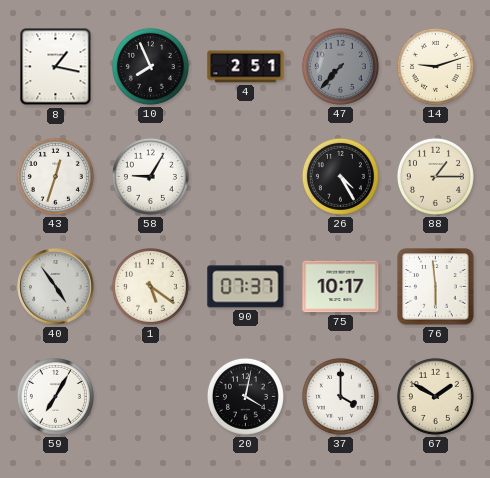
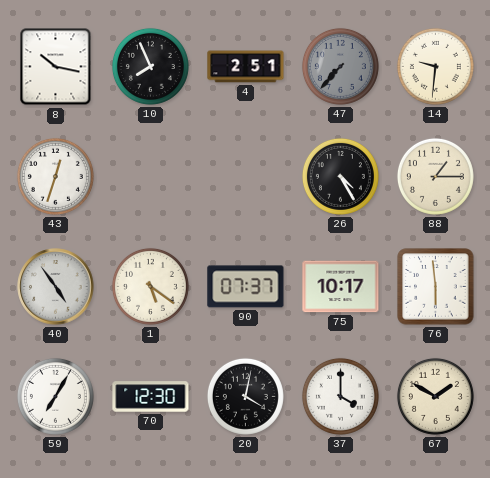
8: 1:17 -> 10:17
14: 9:12 -> 9:31
58: 9:05 -> none
70: none -> 12:30
